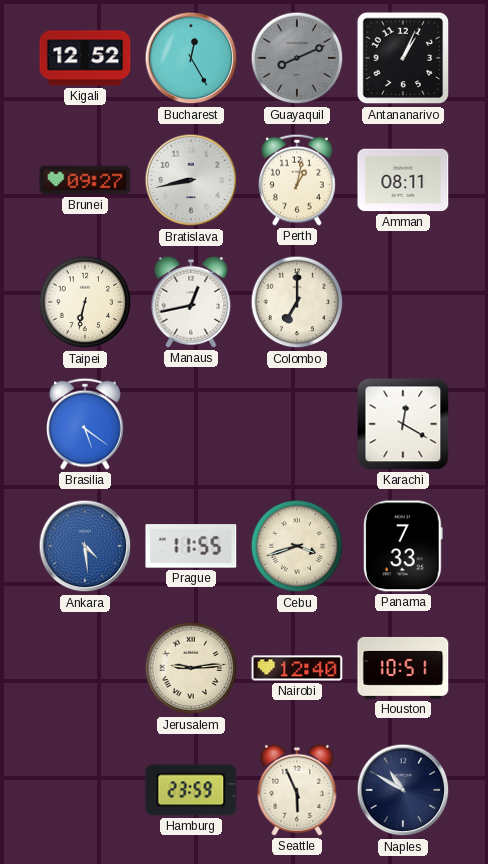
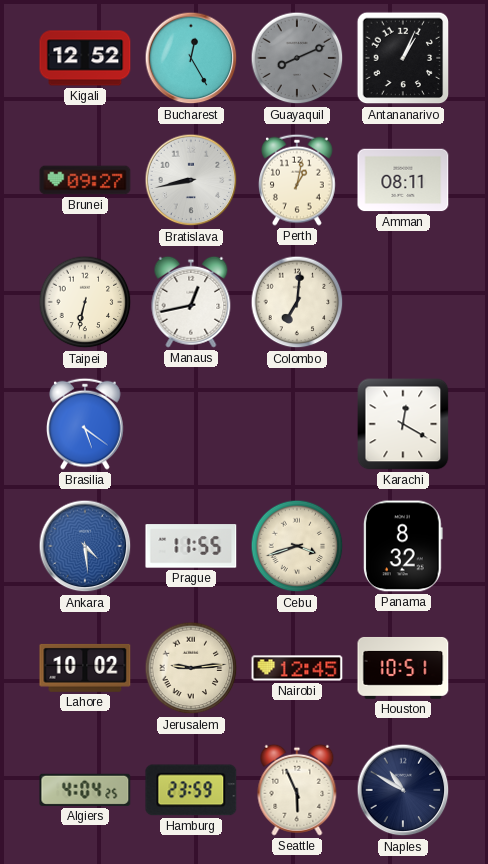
Colombo: 7:00 -> 7:01
Panama: 7:33 -> 8:32
Lahore: none -> 10:02
Nairobi: 12:40 -> 12:45
Algiers: none -> 4:04
